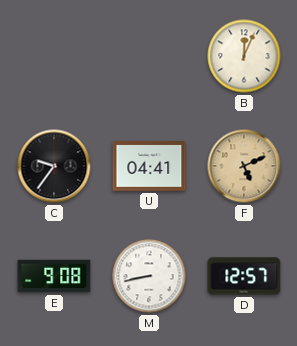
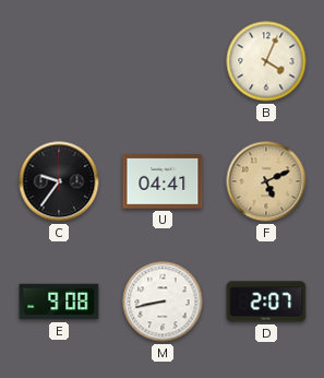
B: 12:04 -> 4:04
D: 12:57 -> 2:07
